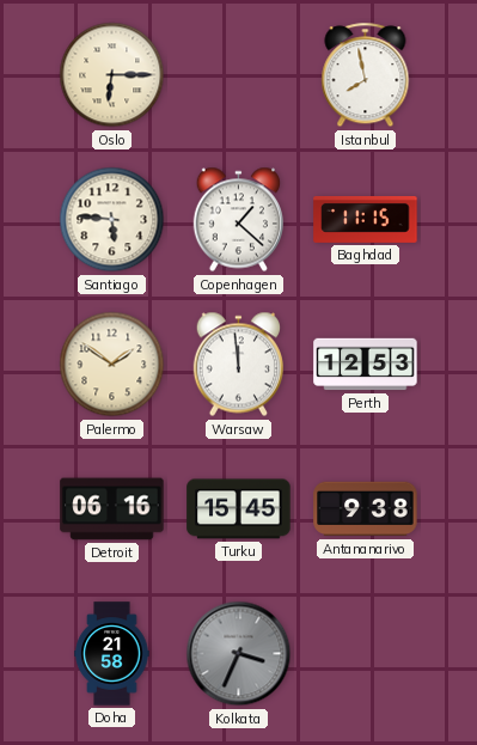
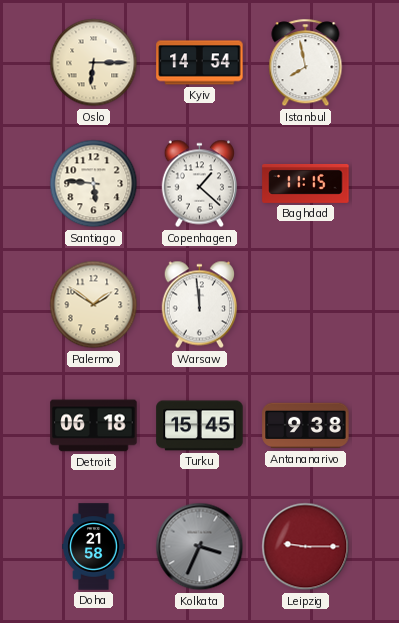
Kyiv: none -> 14:54
Perth: 12:53 -> none
Detroit: 06:16 -> 06:18
Leipzig: none -> 9:15
